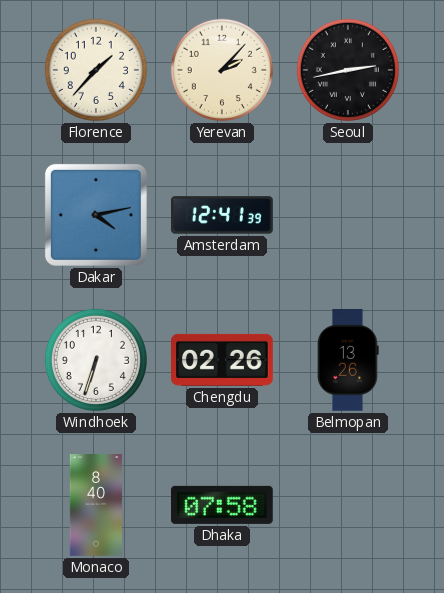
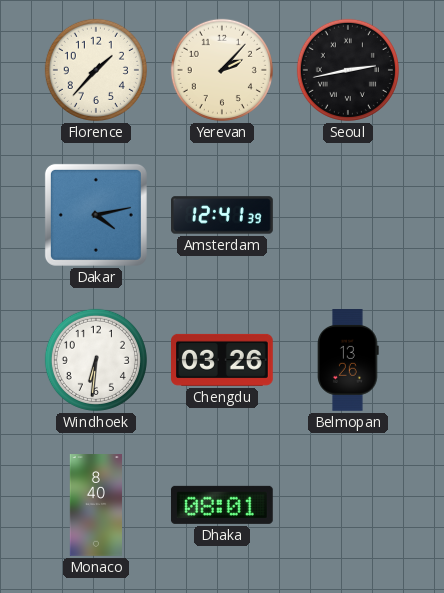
Windhoek: 6:33 -> 6:31
Chengdu: 02:26 -> 03:26
Dhaka: 07:58 -> 08:01
